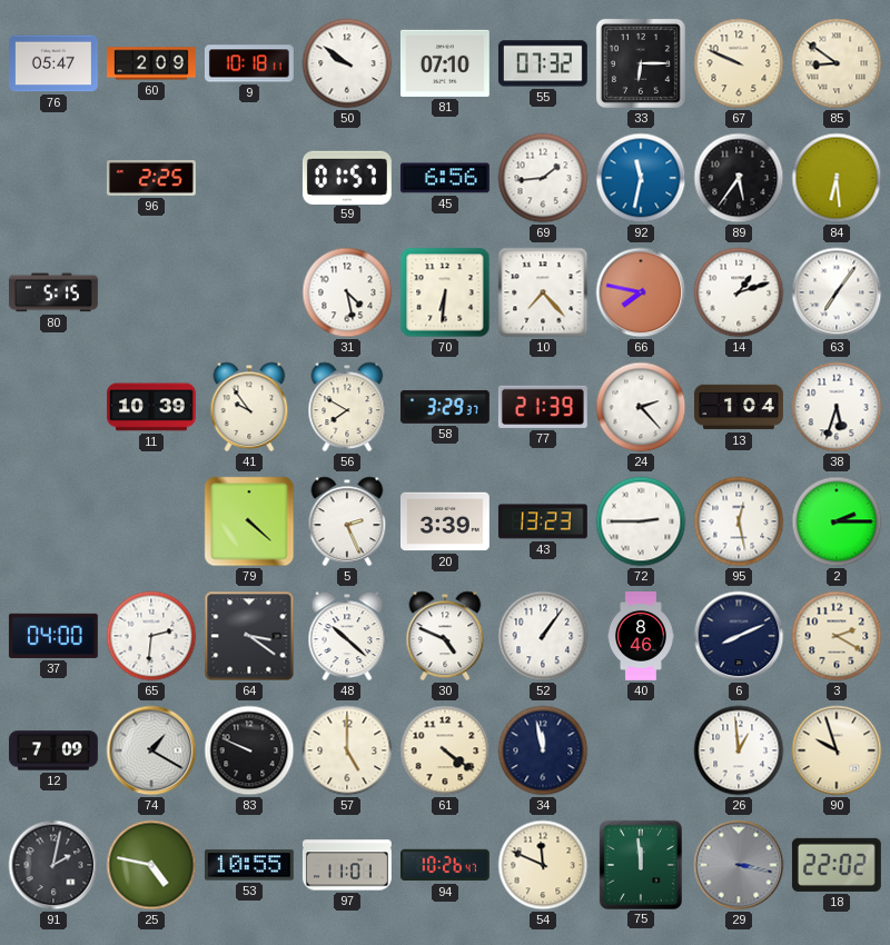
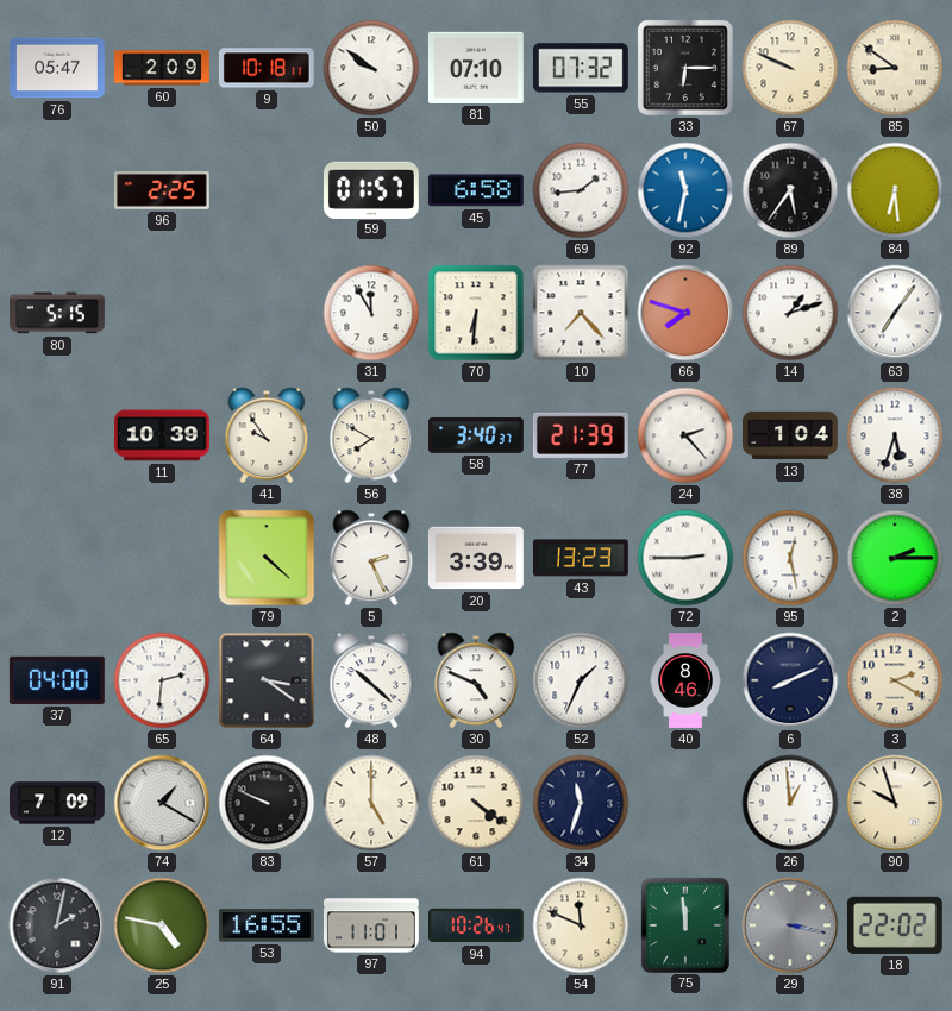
45: 6:56 -> 6:58
31: 4:28 -> 11:55
66: 7:47 -> 7:48
58: 3:29 -> 3:40
52: 1:06 -> 1:34
34: 11:58 -> 11:33
53: 10:55 -> 16:55
